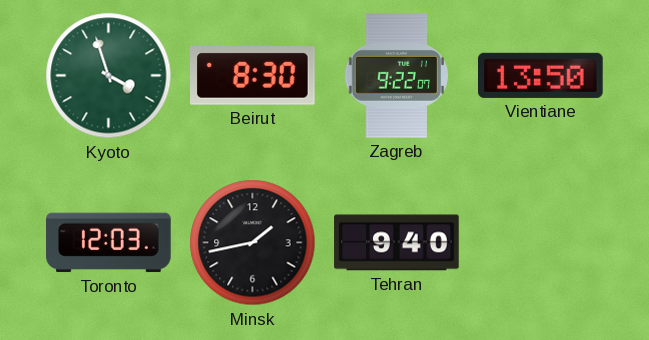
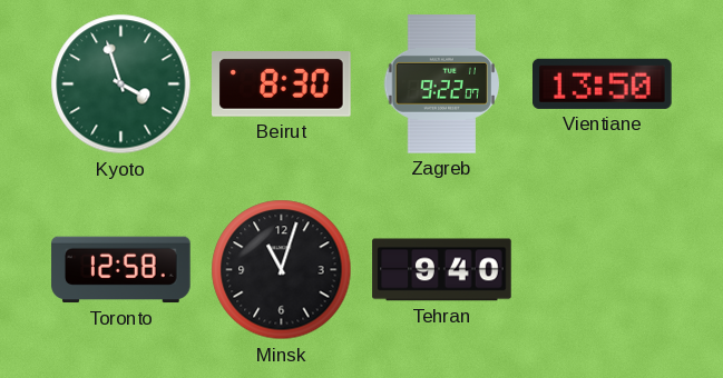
Toronto: 12:03 -> 12:58
Minsk: 1:43 -> 11:03
